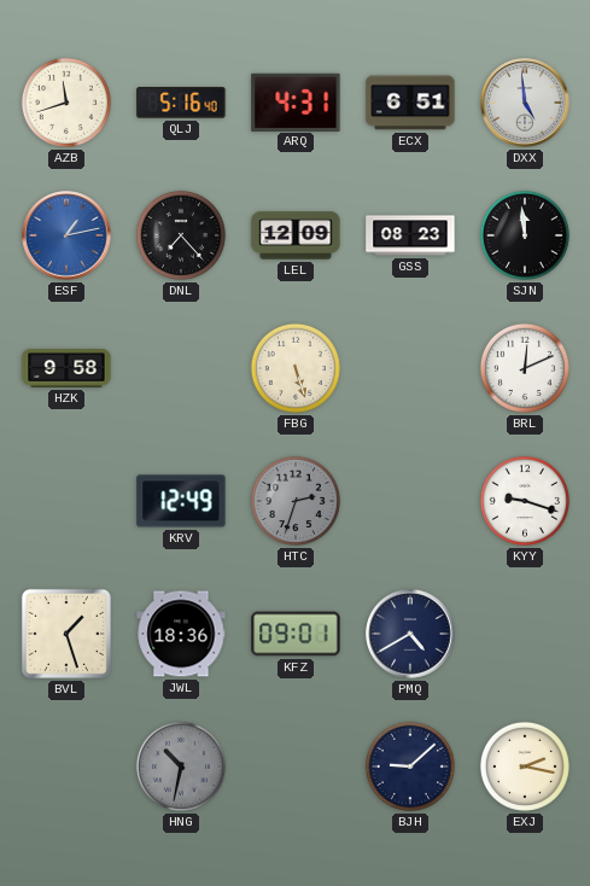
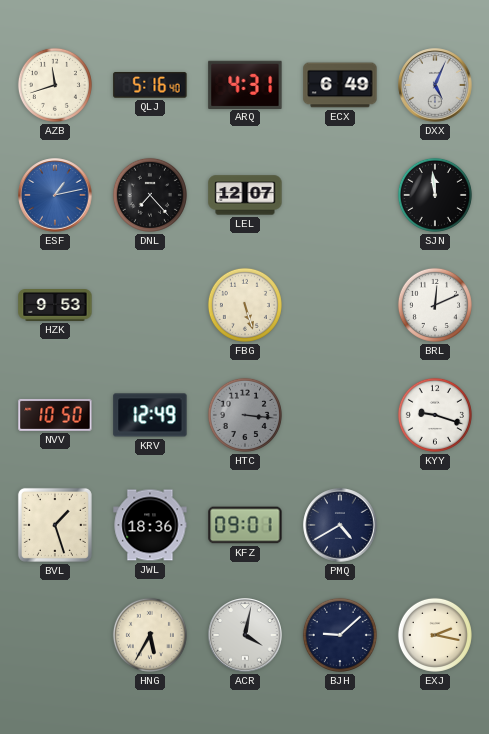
ECX: 6:51 -> 6:49
DXX: 4:59 -> 5:04
LEL: 12:09 -> 12:07
GSS: 08:23 -> none
HZK: 9:58 -> 9:53
NVV: none -> 10:50
HTC: 2:33 -> 3:16
HNG: 10:32 -> 5:35
HNG dial: grey -> cream
ACR: none -> 4:02
